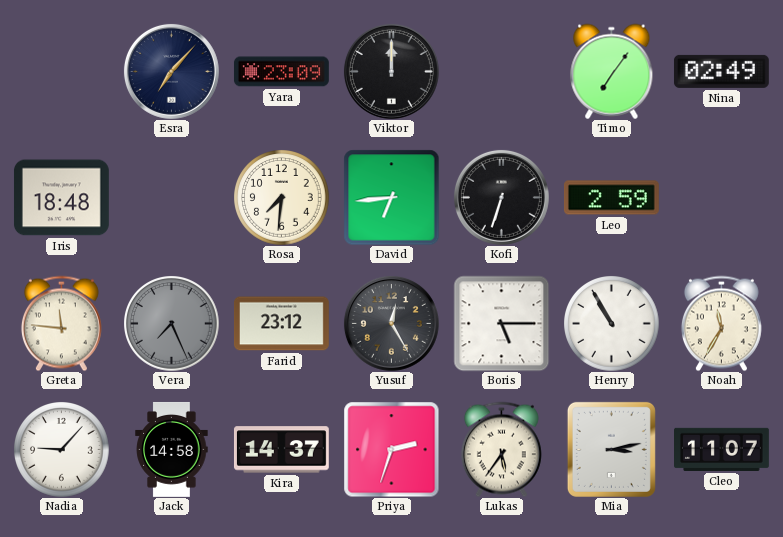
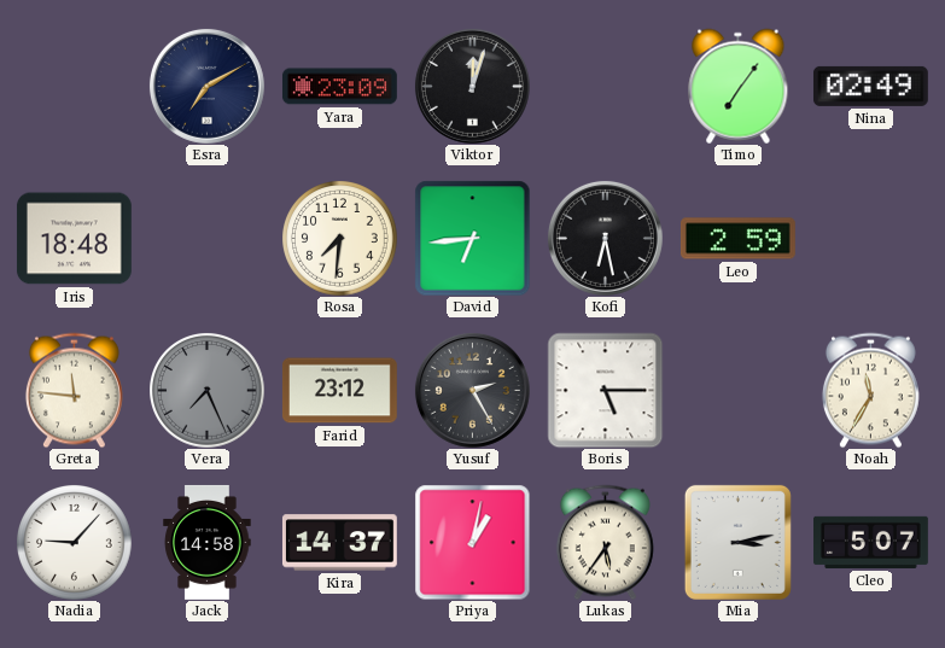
Esra: 7:07 -> 7:10
Viktor: 12:00 -> 12:03
Kofi: 6:33 -> 6:28
Yusuf: 12:25 -> 2:25
Henry: 10:55 -> none
Priya: 2:33 -> 1:02
Cleo: 11:07 -> 5:07
